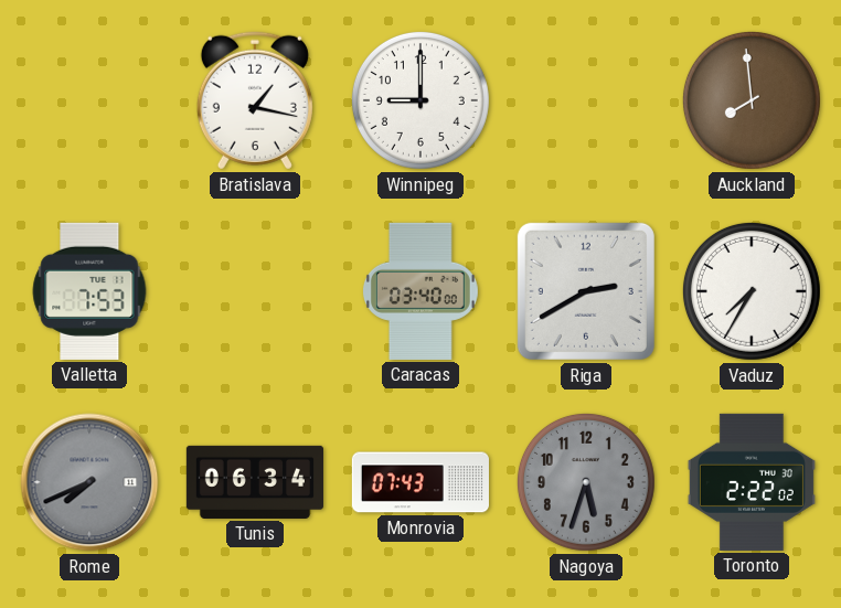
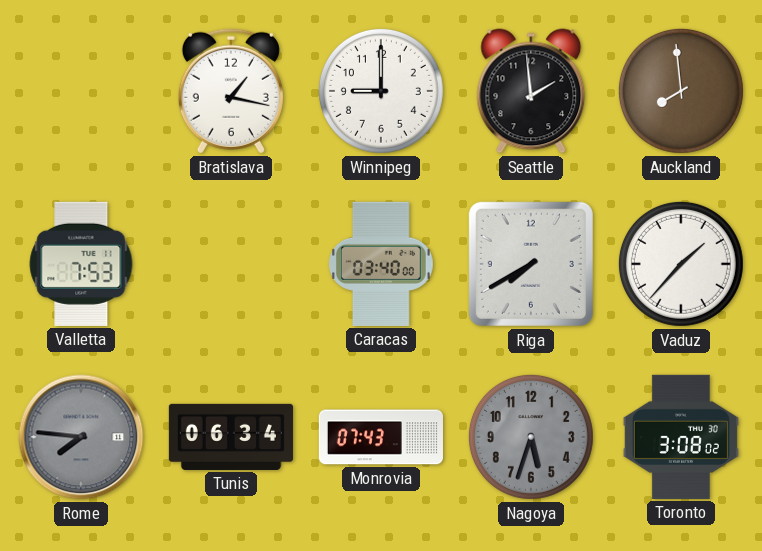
Seattle: none -> 1:59
Riga: 2:40 -> 7:40
Vaduz: 7:35 -> 1:37
Rome: 7:41 -> 7:46
Toronto: 2:22 -> 3:08
